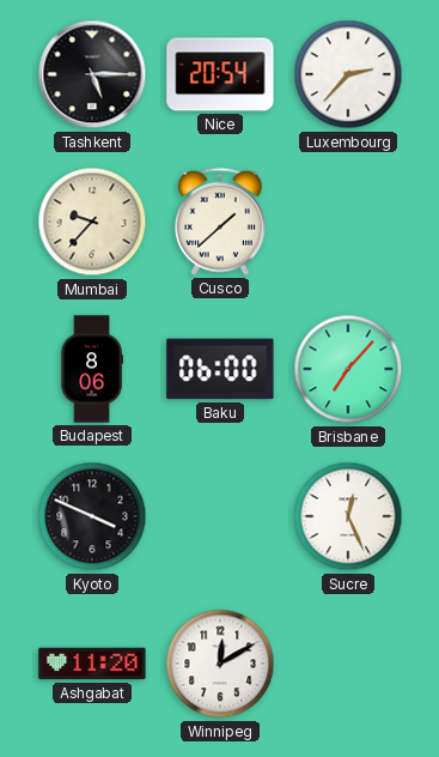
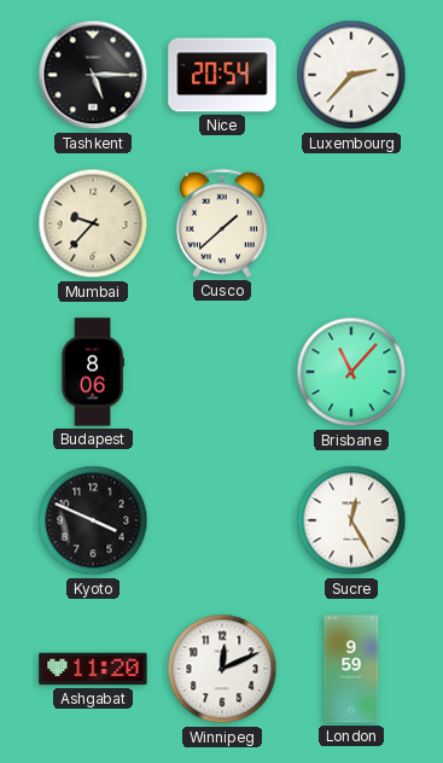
Baku: 06:00 -> none
Brisbane: 7:07 -> 11:07
Sucre: 12:26 -> 12:25
Winnipeg: 12:10 -> 12:11
London: none -> 9:59
